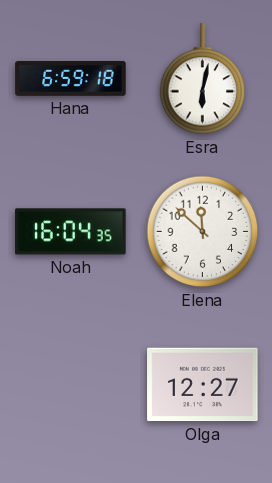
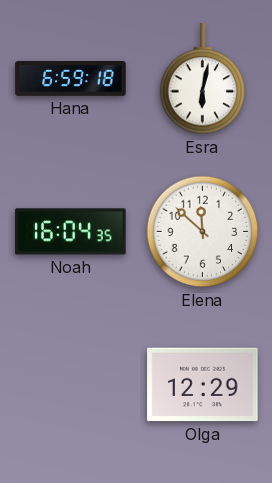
Olga: 12:27 -> 12:29
